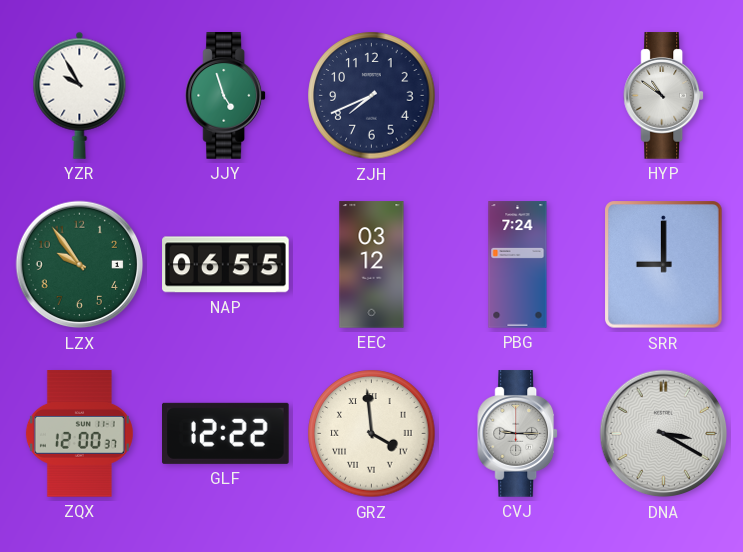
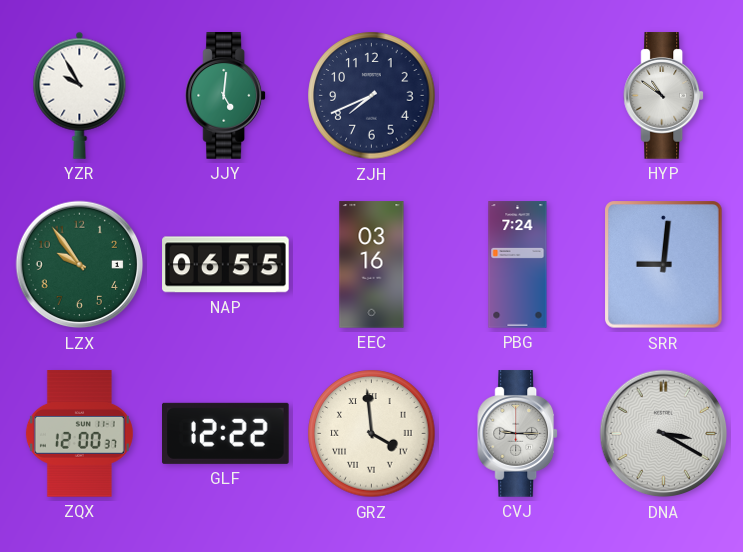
JJY: 4:57 -> 5:01
EEC: 03:12 -> 03:16
SRR: 9:00 -> 9:01
